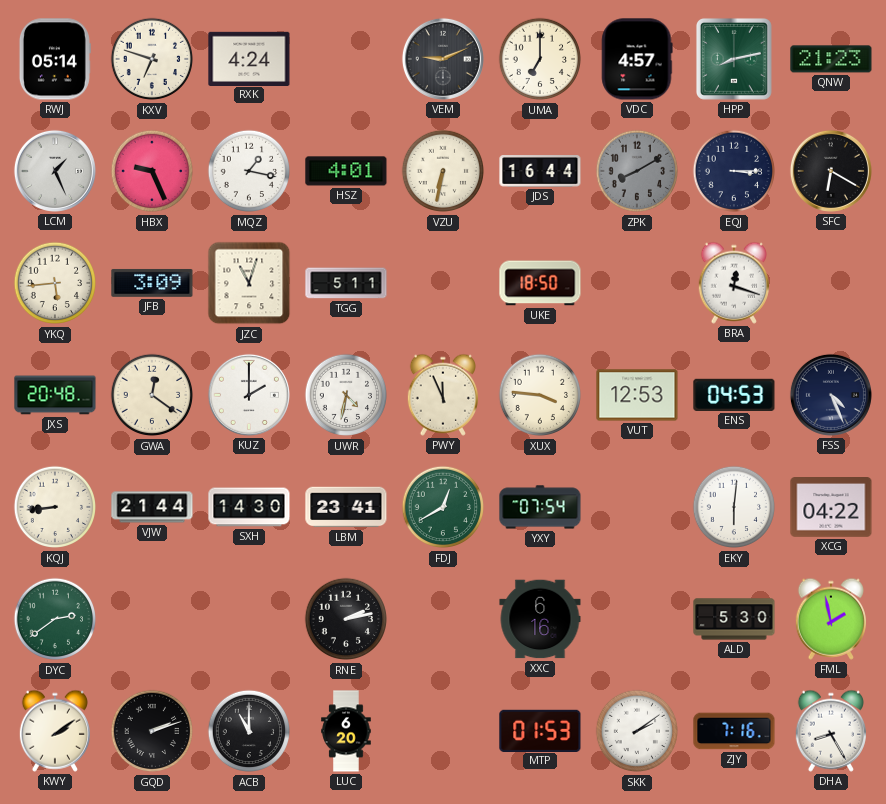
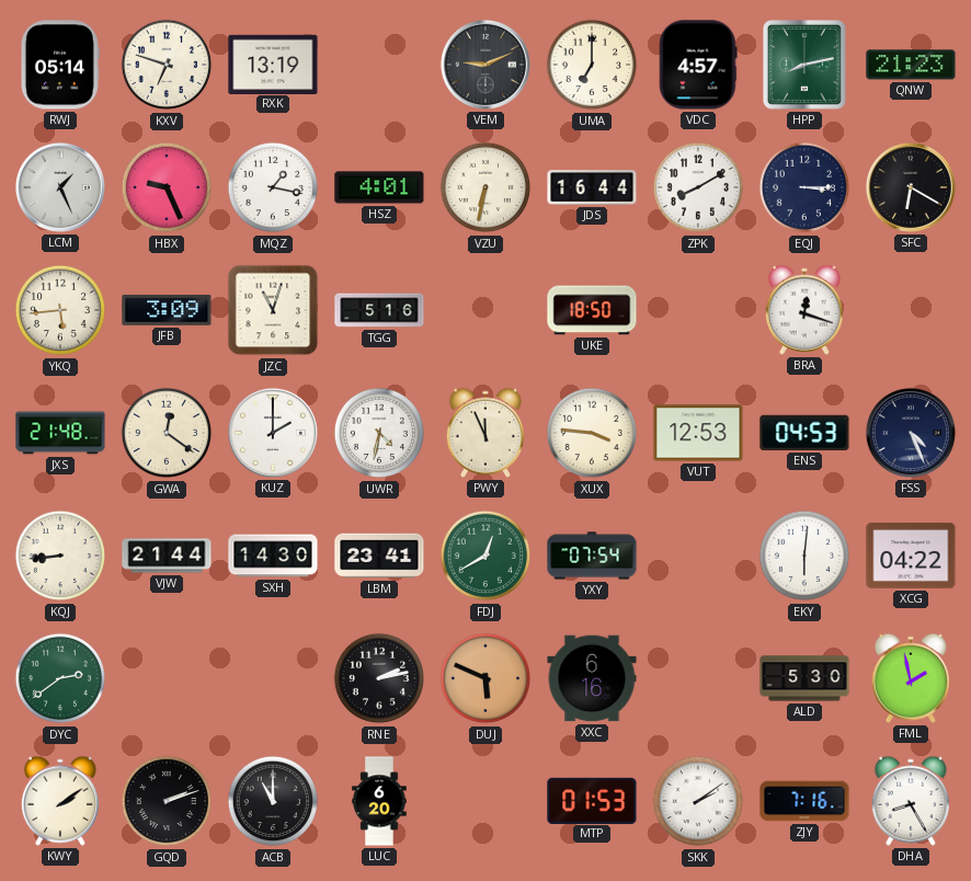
RXK: 4:24 -> 13:19
ZPK dial: grey -> white
TGG: 5:11 -> 5:16
JXS: 20:48 -> 21:48
DUJ: none -> 5:49
